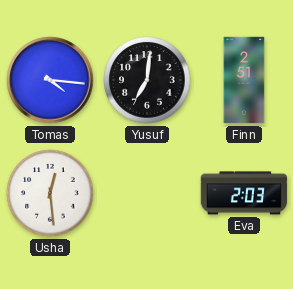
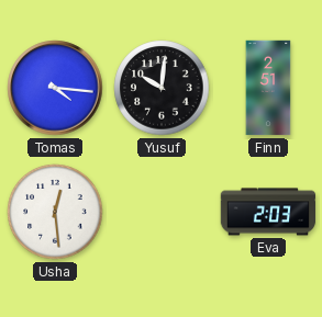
Yusuf: 7:01 -> 10:01
